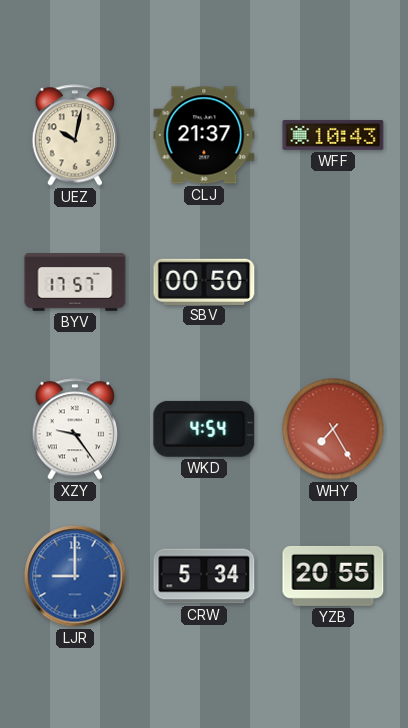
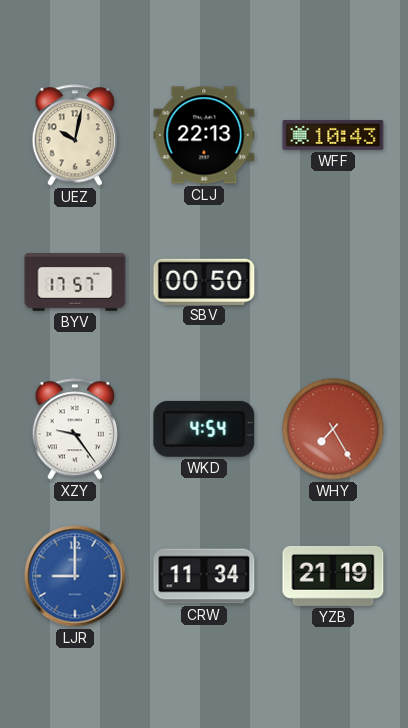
CLJ: 21:37 -> 22:13
CRW: 5:34 -> 11:34
YZB: 20:55 -> 21:19
